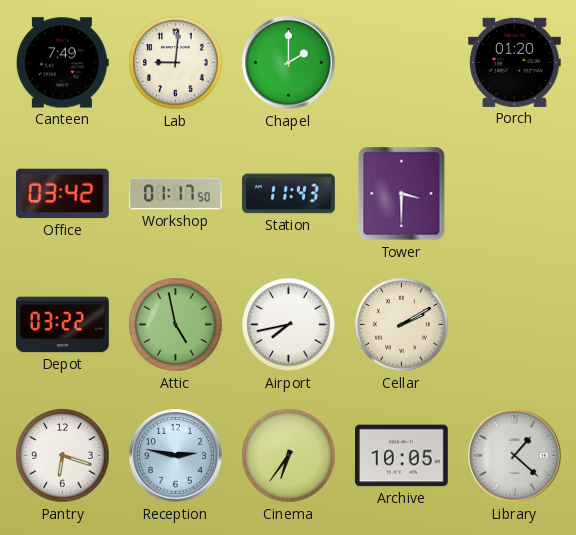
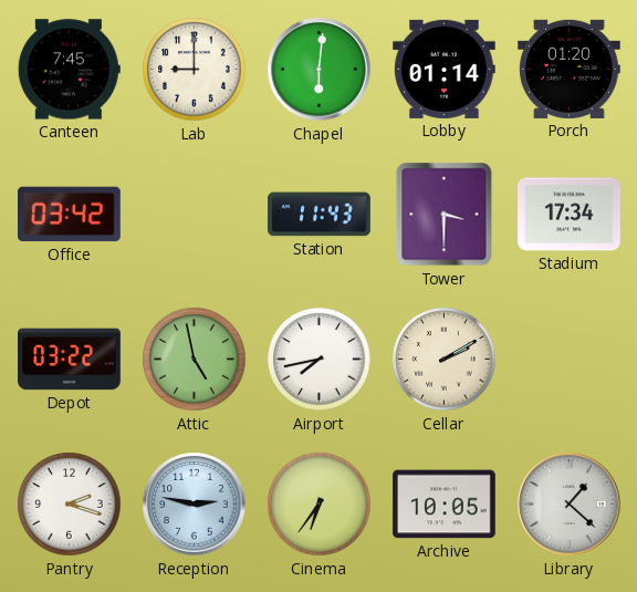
Canteen: 7:49 -> 7:45
Lab: 9:01 -> 9:00
Chapel: 2:00 -> 6:01
Lobby: none -> 01:14
Workshop: 01:17 -> none
Stadium: none -> 17:34
Pantry: 6:18 -> 2:18
